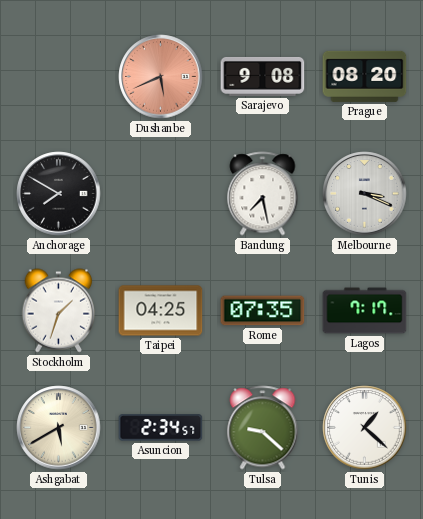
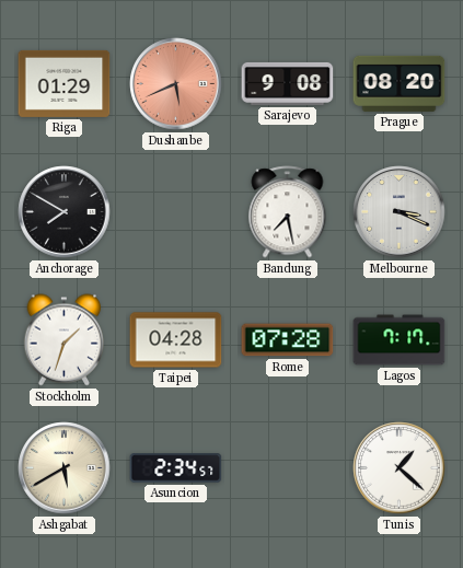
Riga: none -> 01:29
Taipei: 04:25 -> 04:28
Rome: 07:35 -> 07:28
Tulsa: 9:22 -> none
